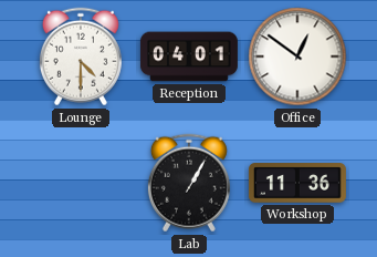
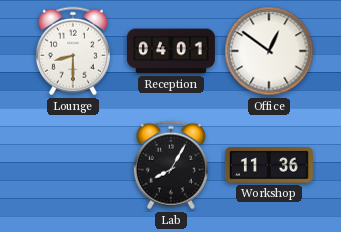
Lounge: 4:30 -> 8:30
Lab: 1:05 -> 8:05
